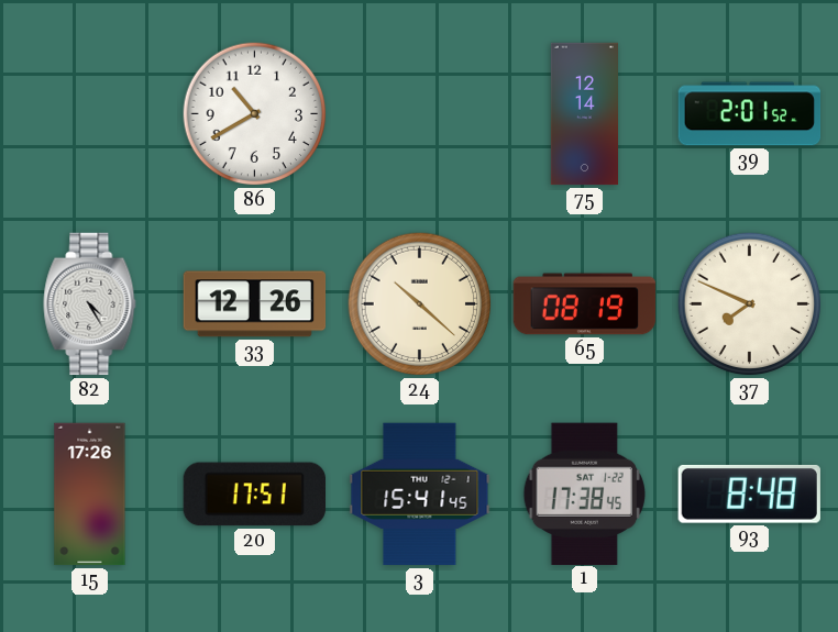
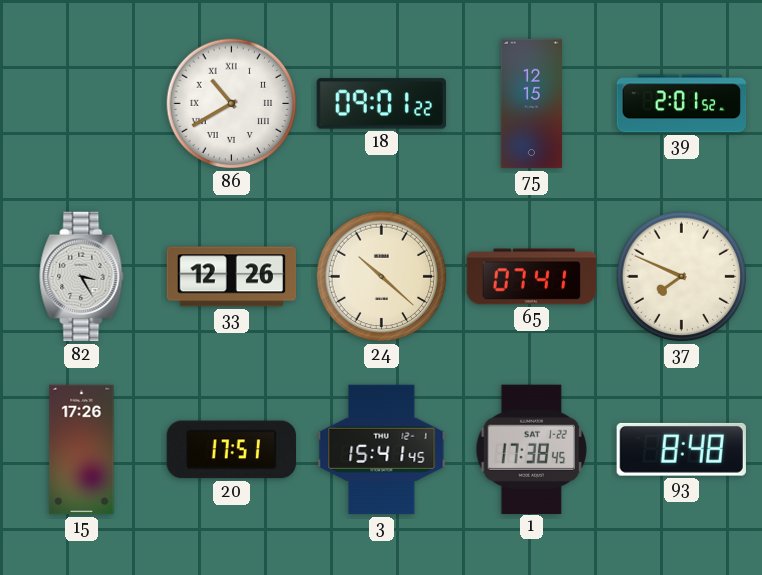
86 numerals: Arabic -> Roman
18: none -> 09:01
75: 12:14 -> 12:15
82: 4:25 -> 3:25
65: 08:19 -> 07:41
